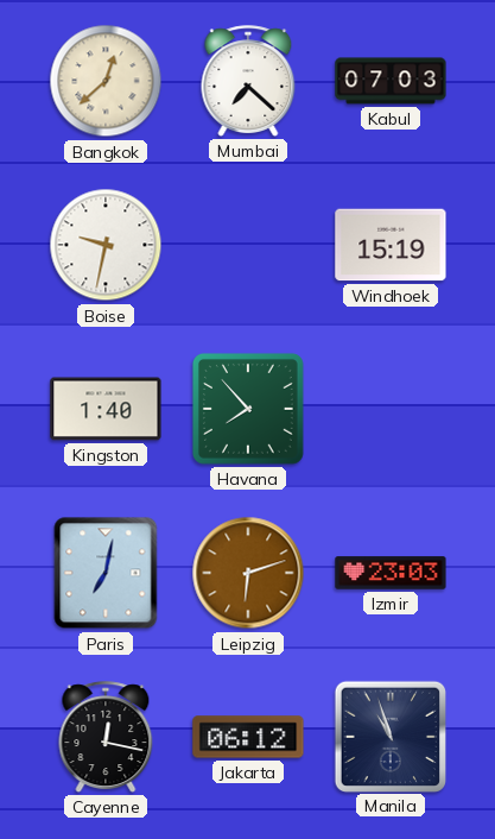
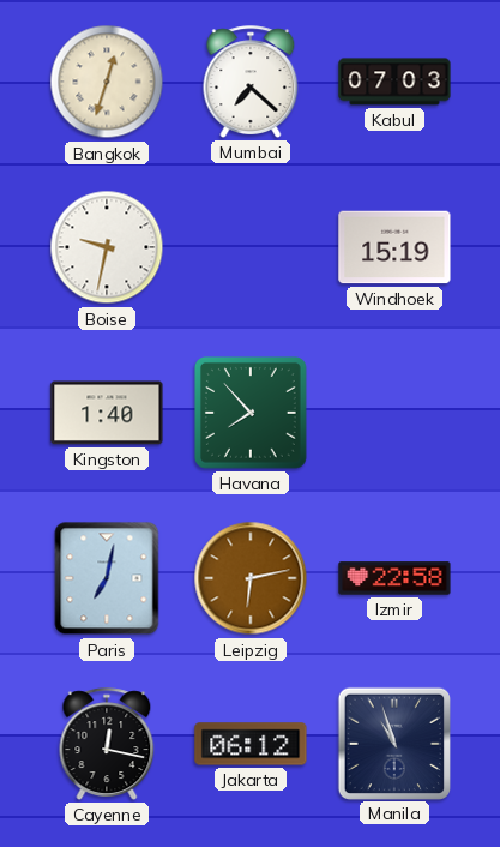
Bangkok: 12:38 -> 12:33
Leipzig: 6:12 -> 6:13
Izmir: 23:03 -> 22:58
